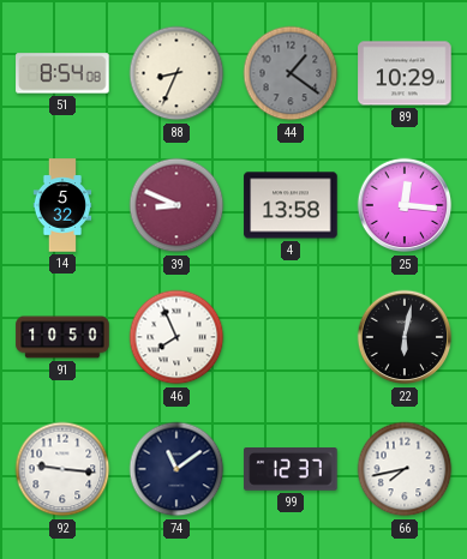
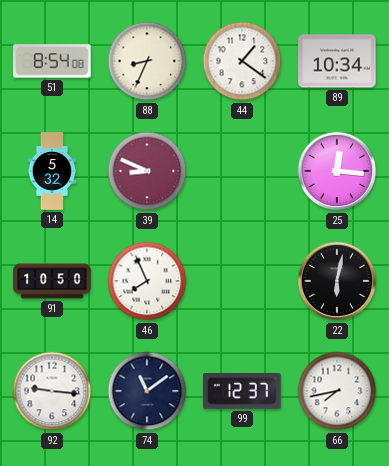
44 dial: grey -> white
89: 10:29 -> 10:34
4: 13:58 -> none
